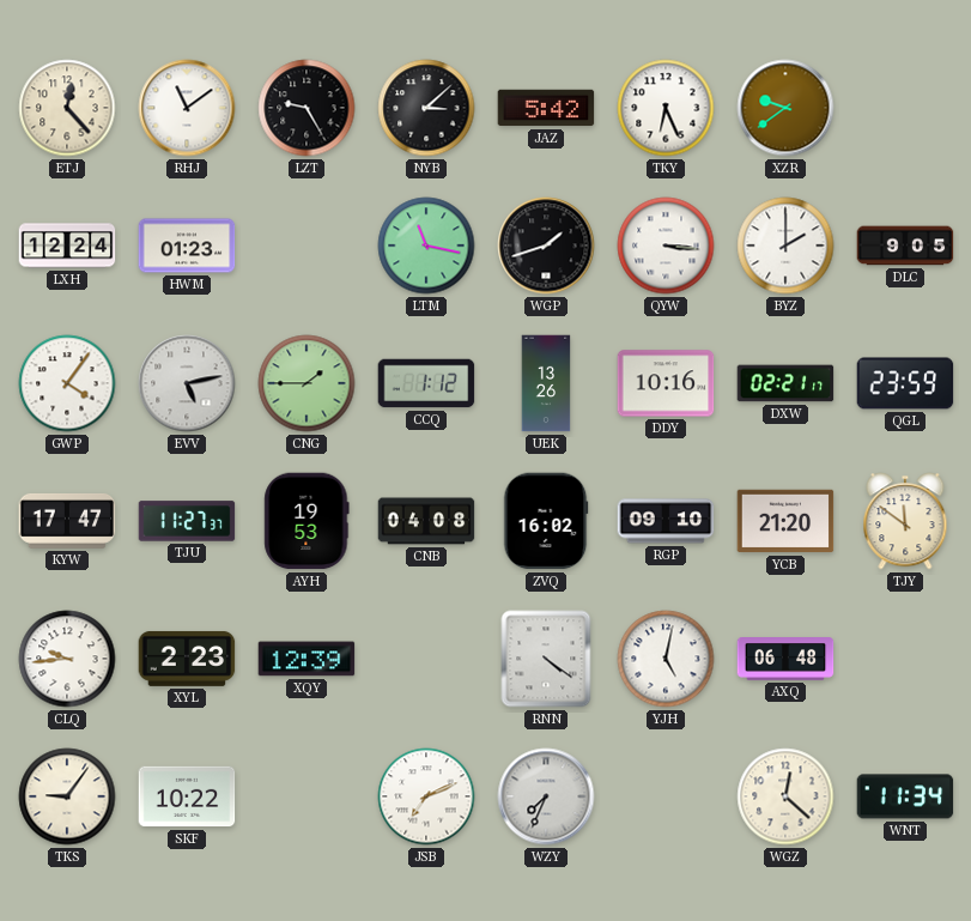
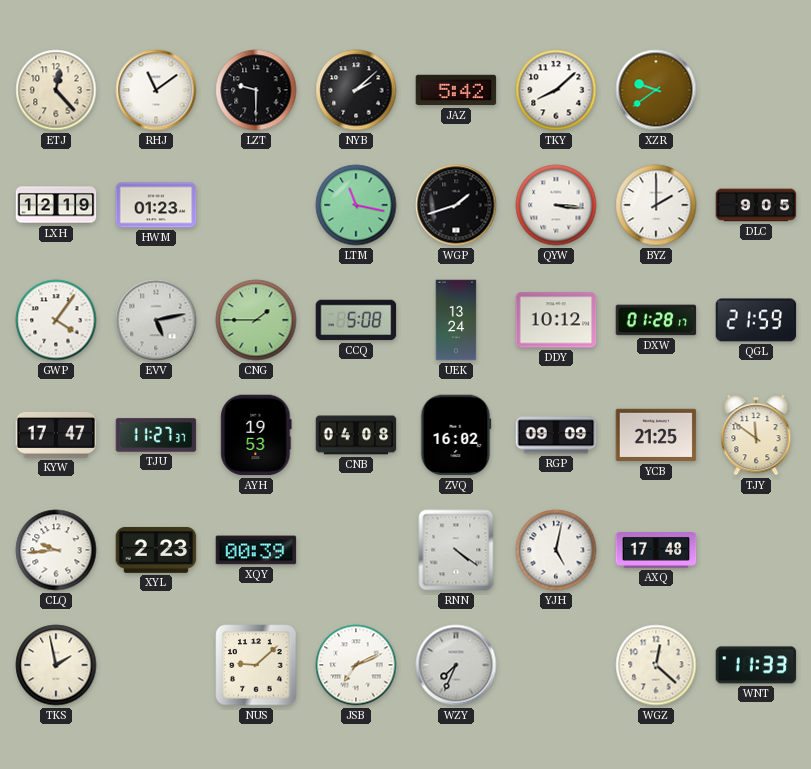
LZT: 9:25 -> 9:30
NYB: 3:08 -> 2:08
TKY: 6:26 -> 8:08
LXH: 12:24 -> 12:19
CCQ: 1:12 -> 5:08
UEK: 13:26 -> 13:24
DDY: 10:16 -> 10:12
DXW: 02:21 -> 01:28
QGL: 23:59 -> 21:59
RGP: 09:10 -> 09:09
YCB: 21:20 -> 21:25
XQY: 12:39 -> 00:39
AXQ: 06:48 -> 17:48
TKS: 9:06 -> 1:58
SKF: 10:22 -> none
NUS: none -> 9:08
WNT: 11:34 -> 11:33
